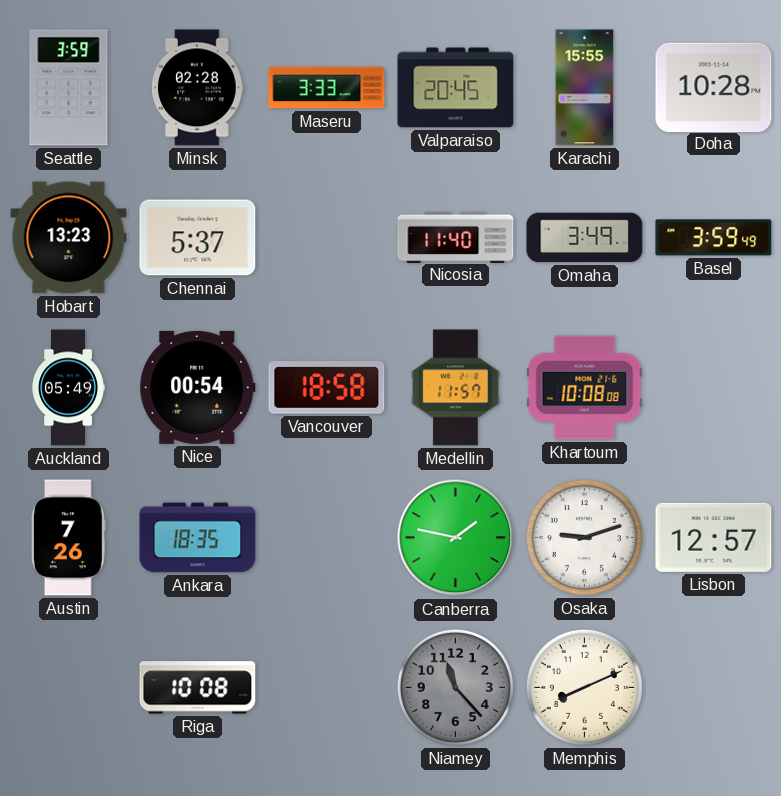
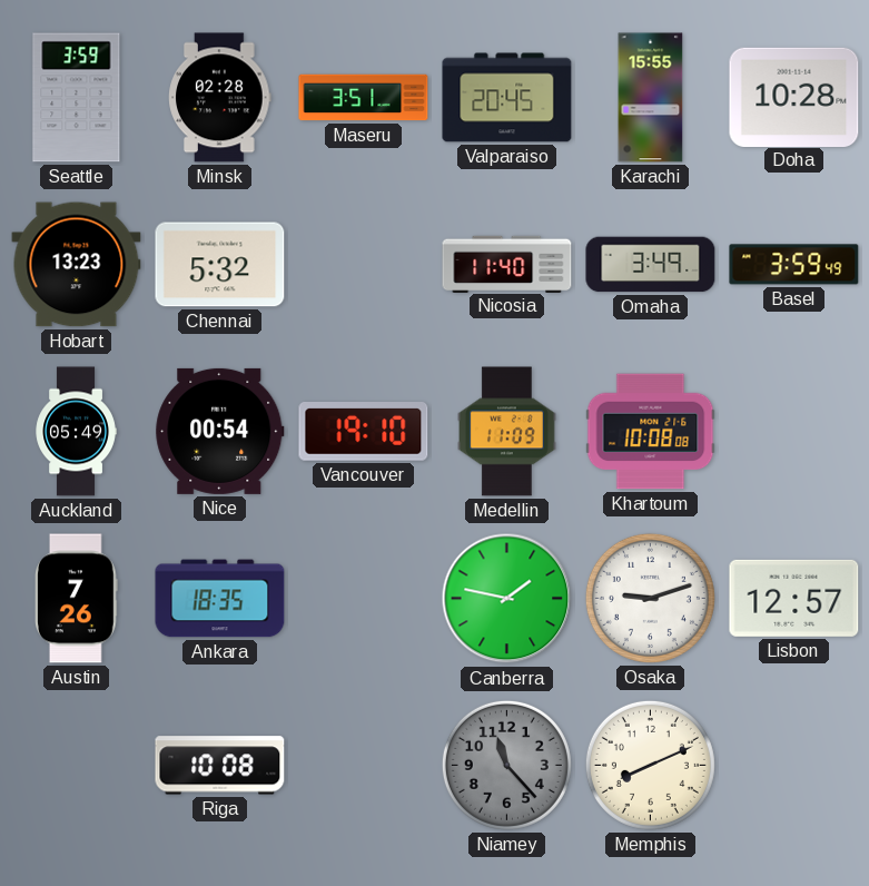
Maseru: 3:33 -> 3:51
Chennai: 5:37 -> 5:32
Vancouver: 18:58 -> 19:10
Medellin: 11:57 -> 11:09
